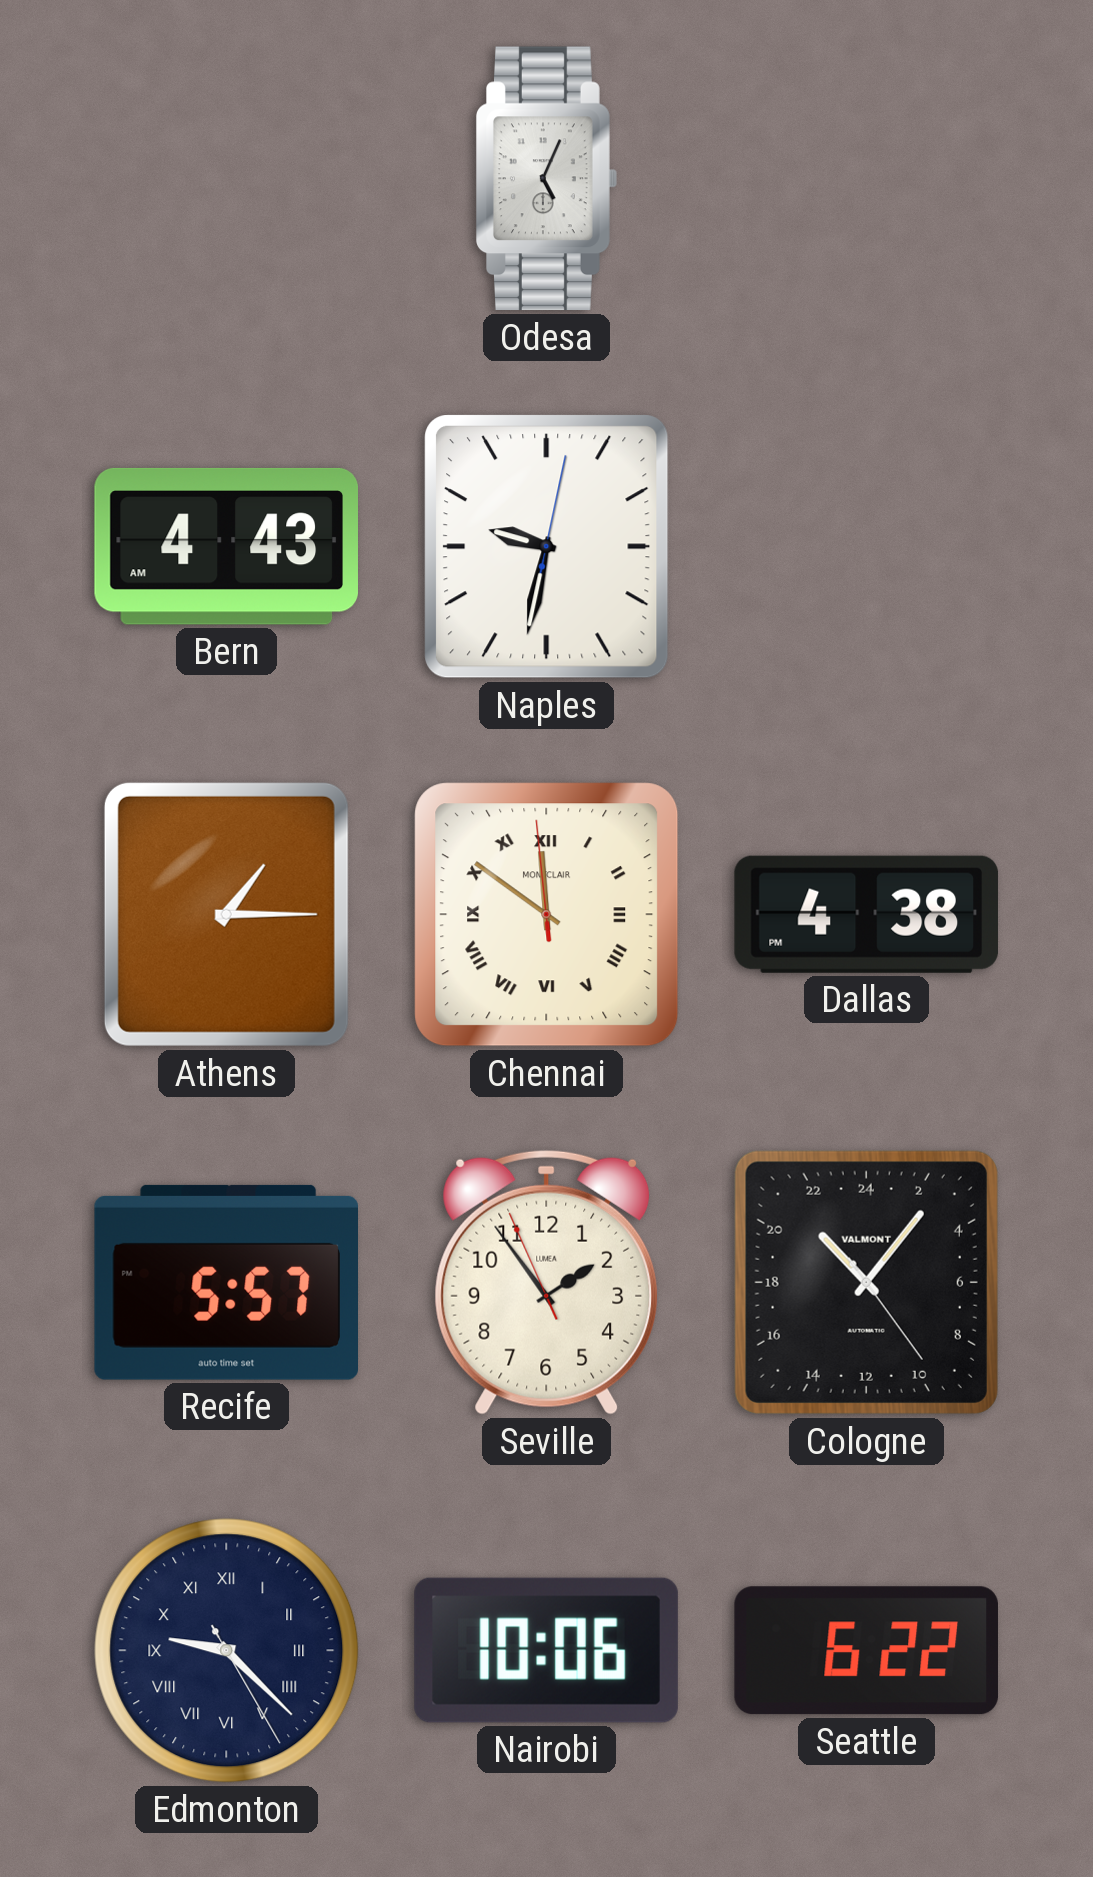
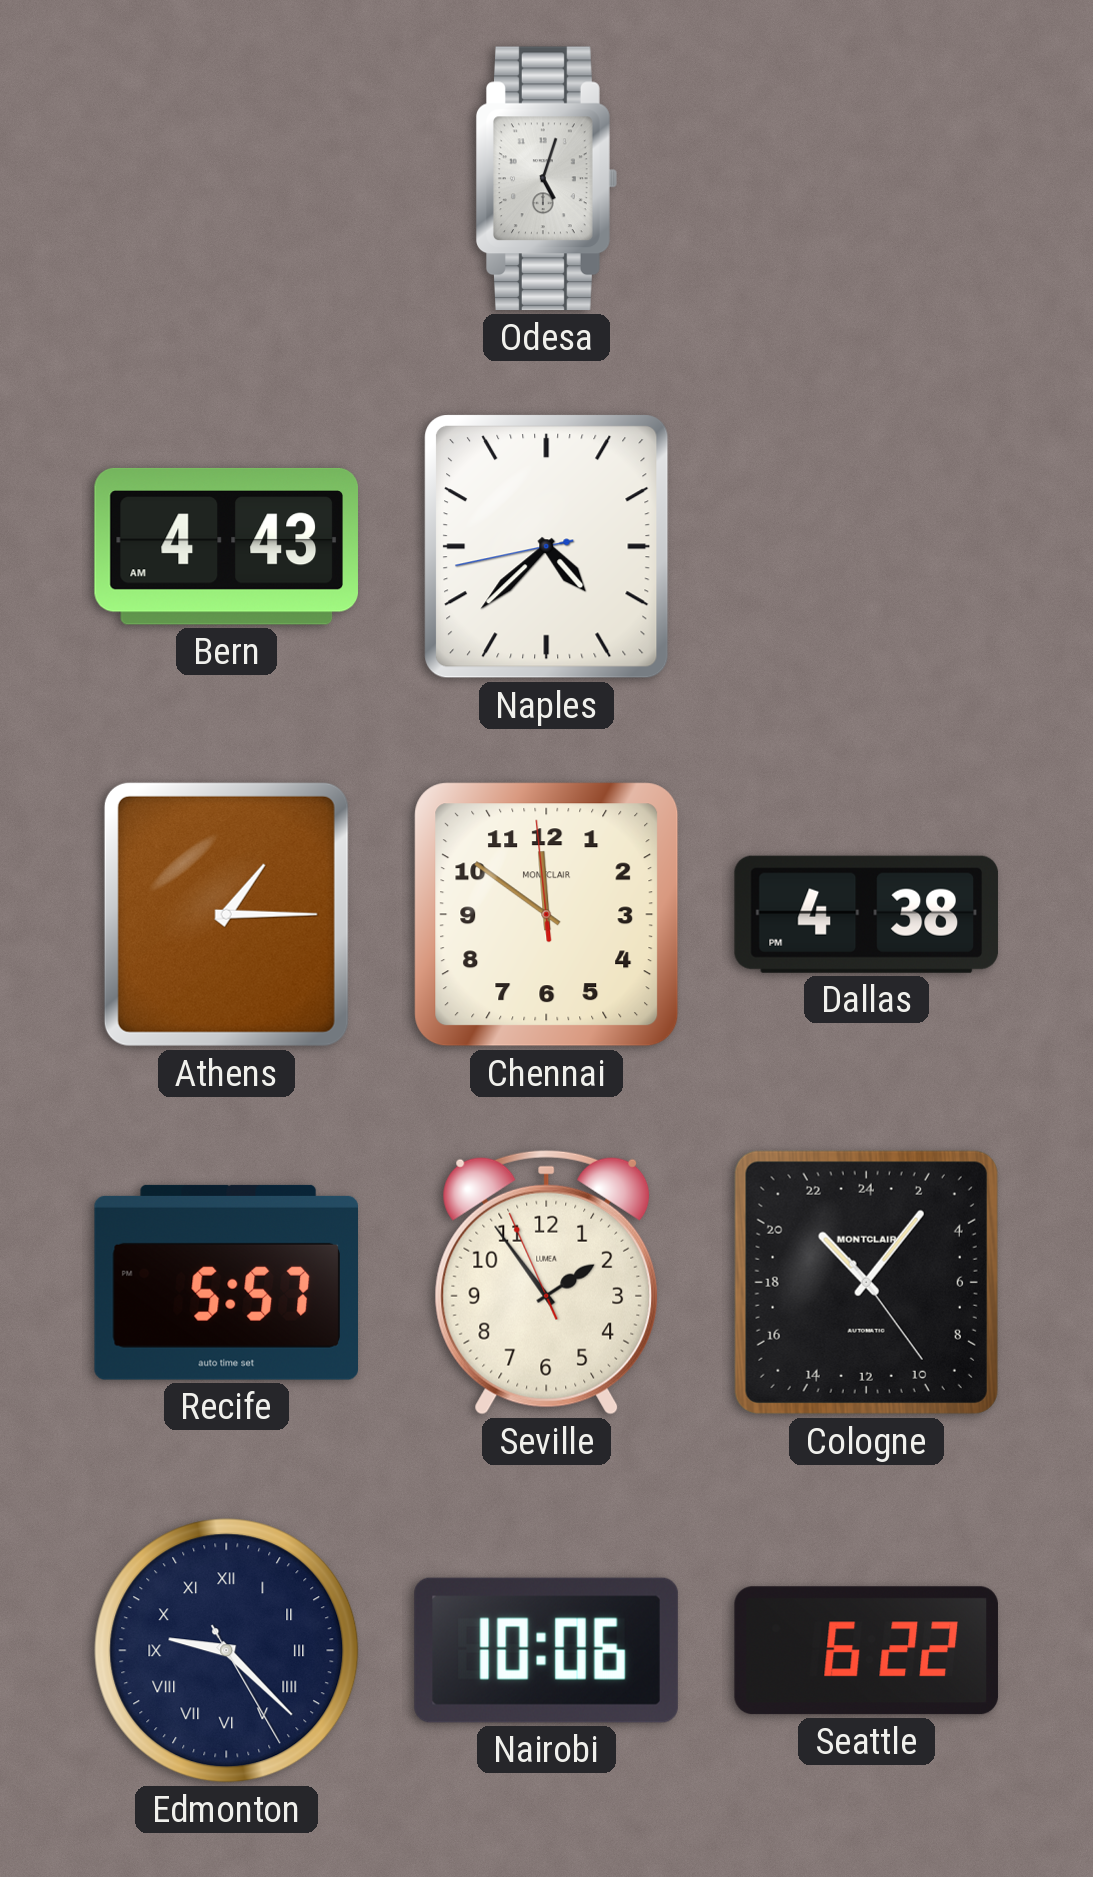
Odesa: 5:04 -> 5:03
Naples: 9:32 -> 4:37
Chennai numerals: Roman -> Arabic
Cologne brand: VALMONT -> MONTCLAIR
